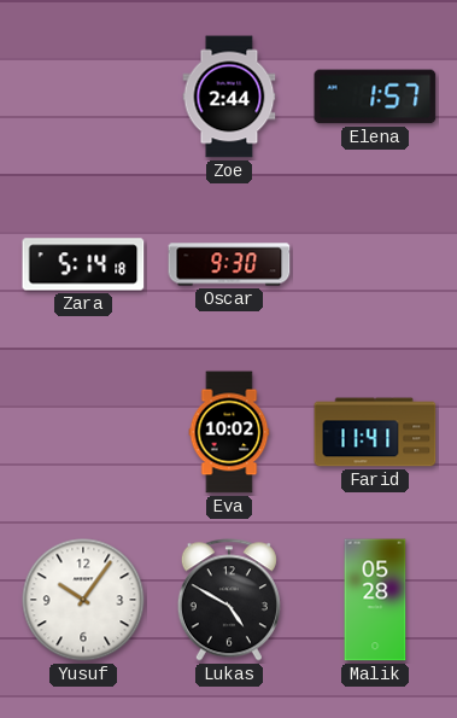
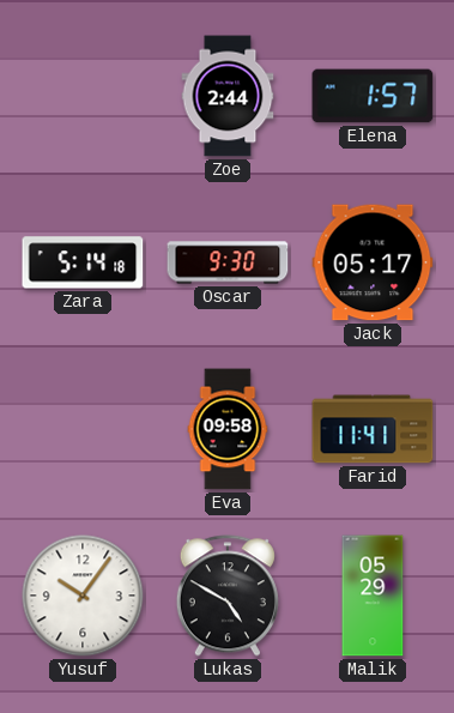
Jack: none -> 05:17
Eva: 10:02 -> 09:58
Malik: 05:28 -> 05:29
